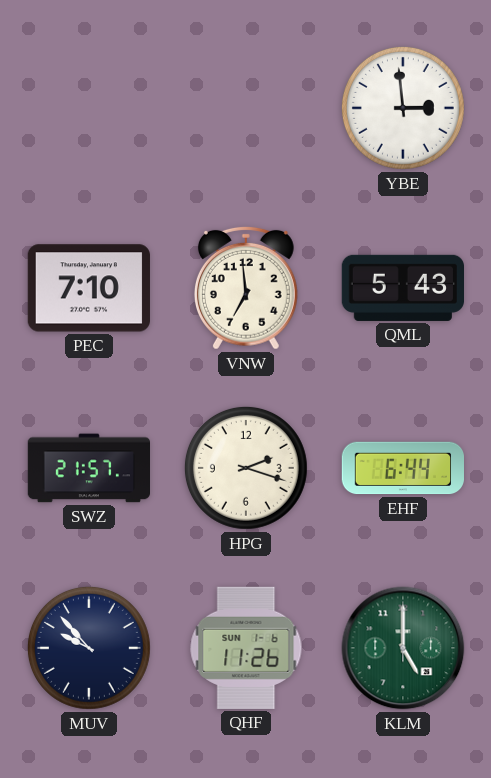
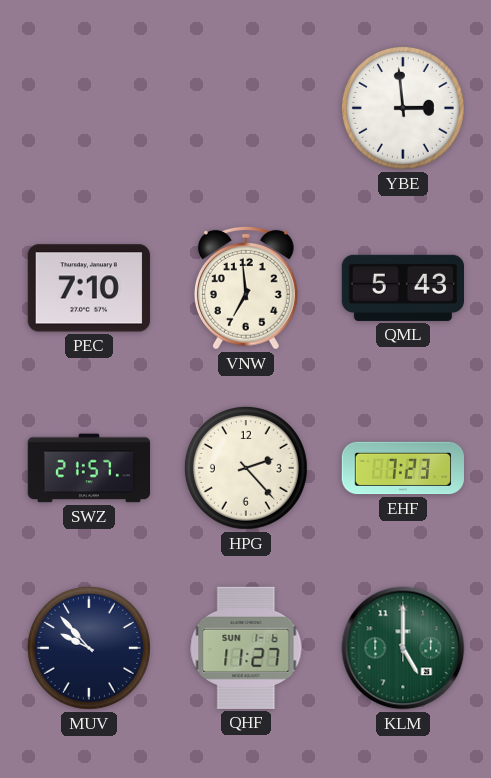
HPG: 2:18 -> 2:23
EHF: 6:44 -> 7:23
QHF: 11:26 -> 11:27
